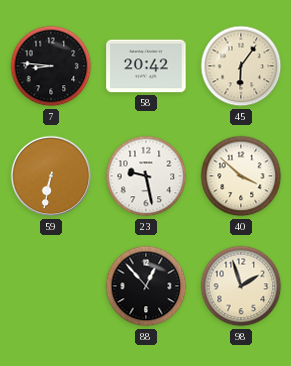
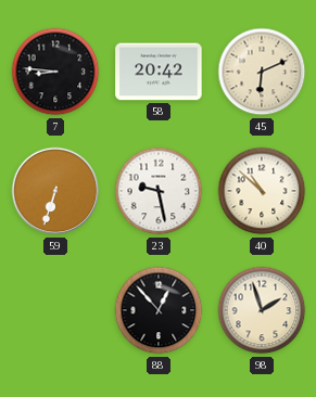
45: 6:06 -> 6:11
59: 6:32 -> 6:33
40: 3:52 -> 10:52
